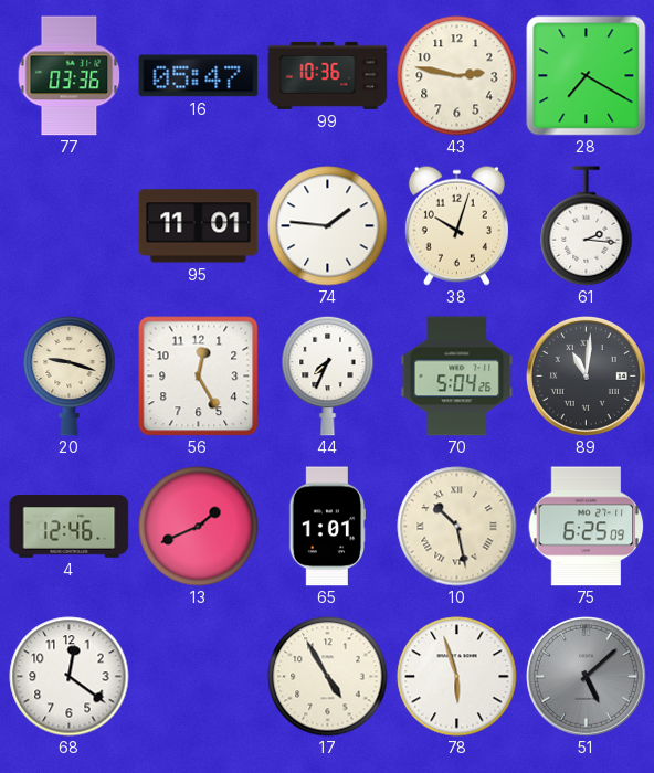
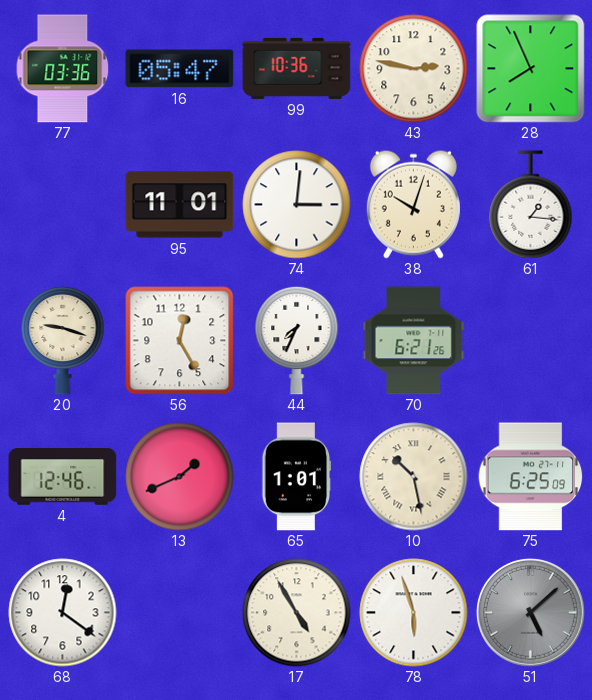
28: 7:20 -> 7:56
74: 1:46 -> 3:01
61: 2:16 -> 1:16
70: 5:04 -> 6:21
89: 11:01 -> none
